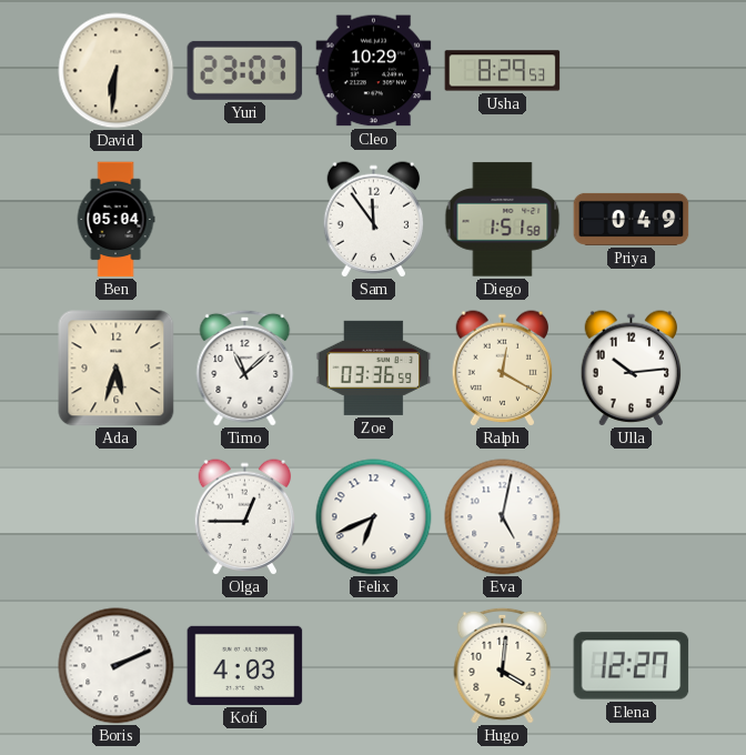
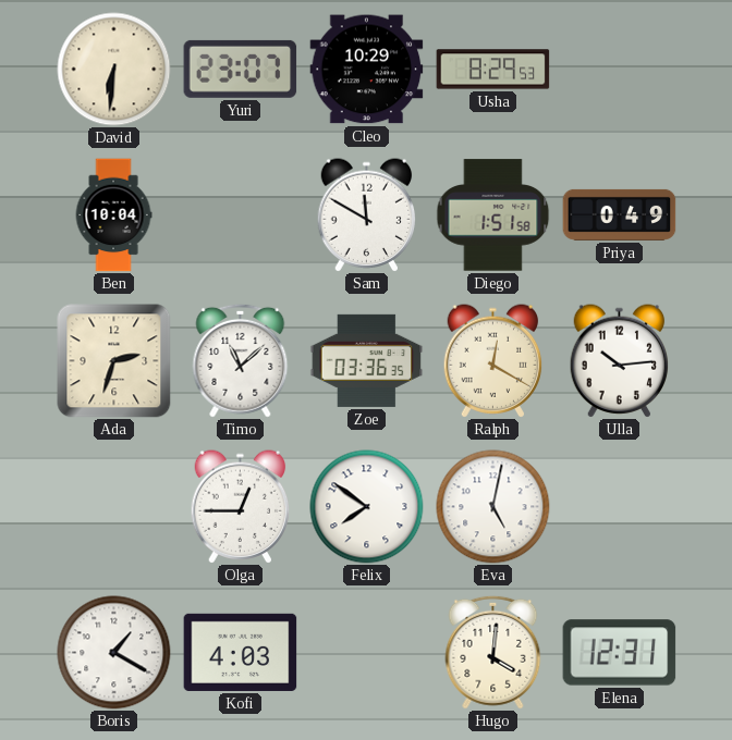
Ben: 05:04 -> 10:04
Sam: 11:54 -> 11:50
Ada: 5:33 -> 2:33
Zoe: 03:36:59 -> 03:36:35
Felix: 6:41 -> 7:51
Boris: 2:11 -> 1:20
Elena: 12:27 -> 12:31
